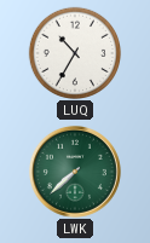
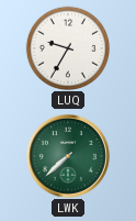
LUQ: 10:35 -> 9:35
